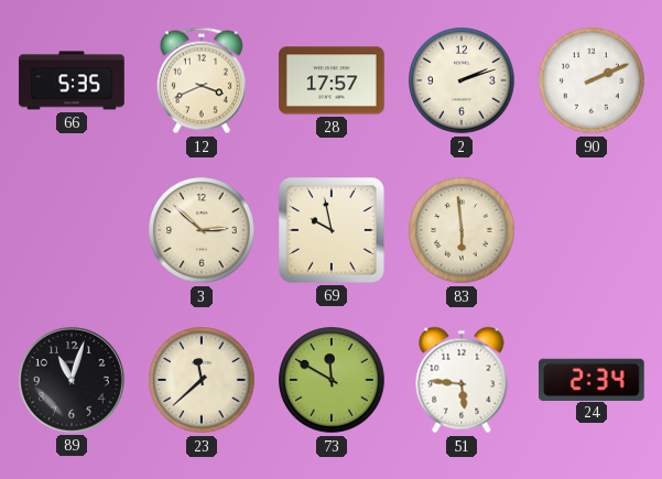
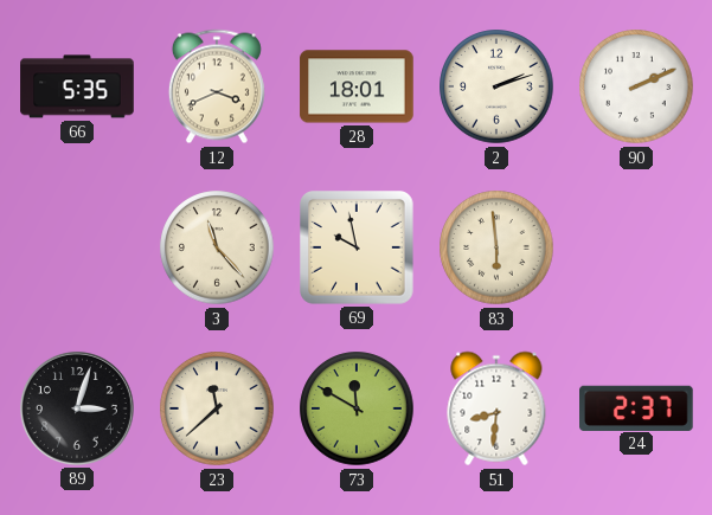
28: 17:57 -> 18:01
3: 2:52 -> 11:23
89: 11:03 -> 3:03
51: 5:46 -> 8:31
24: 2:34 -> 2:37
